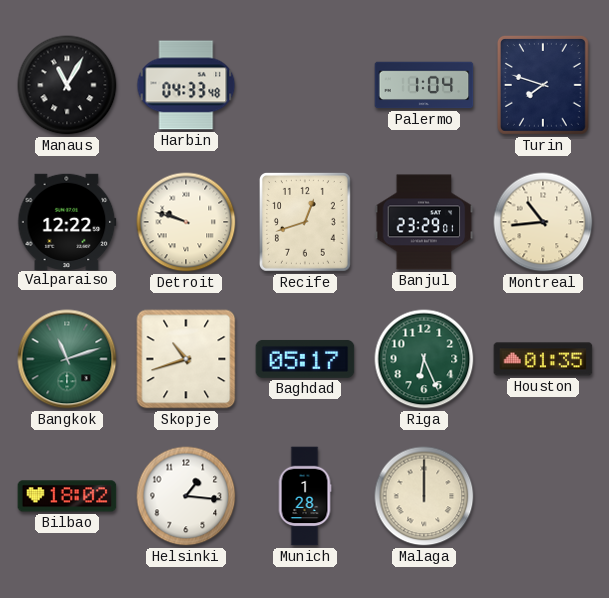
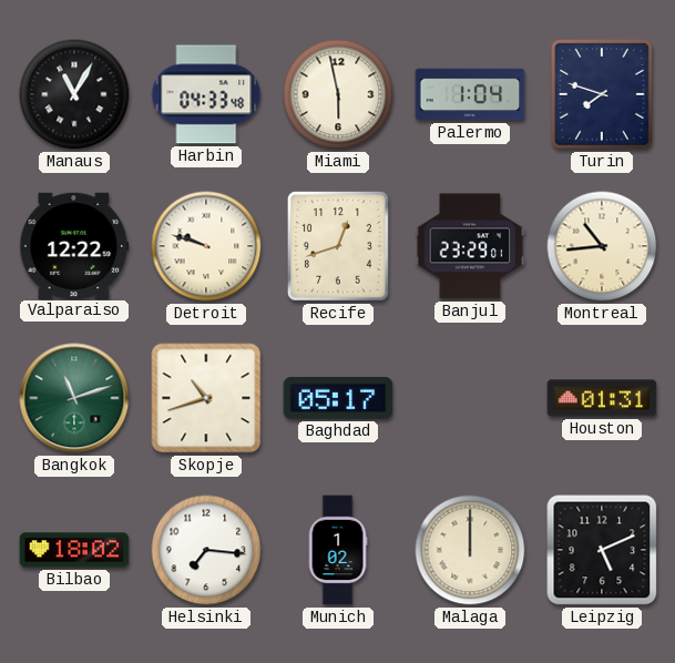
Miami: none -> 5:58
Riga: 6:26 -> none
Houston: 01:35 -> 01:31
Helsinki: 1:16 -> 7:16
Munich: 1:28 -> 1:02
Leipzig: none -> 5:11
